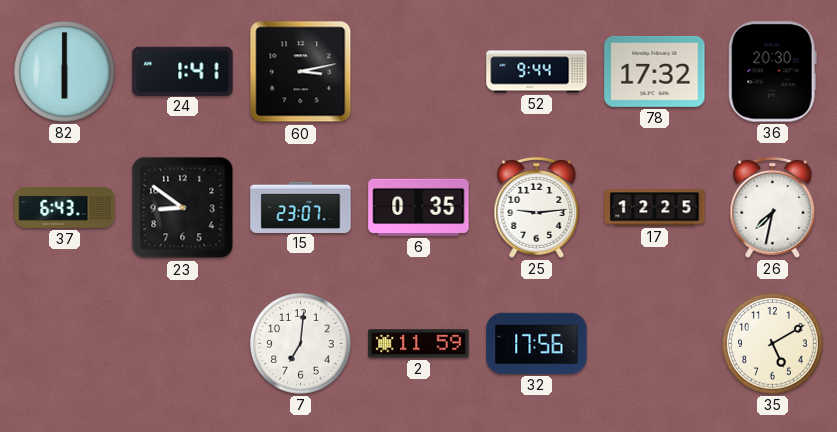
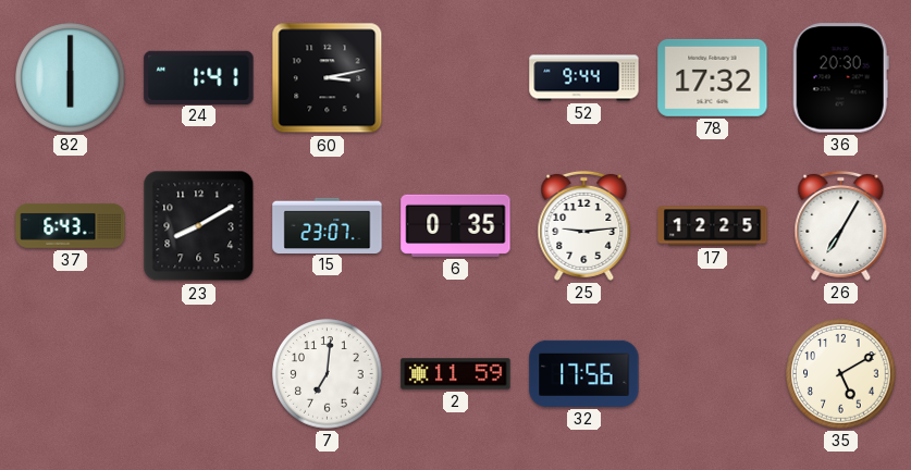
23: 8:51 -> 8:10
26: 7:32 -> 7:05
